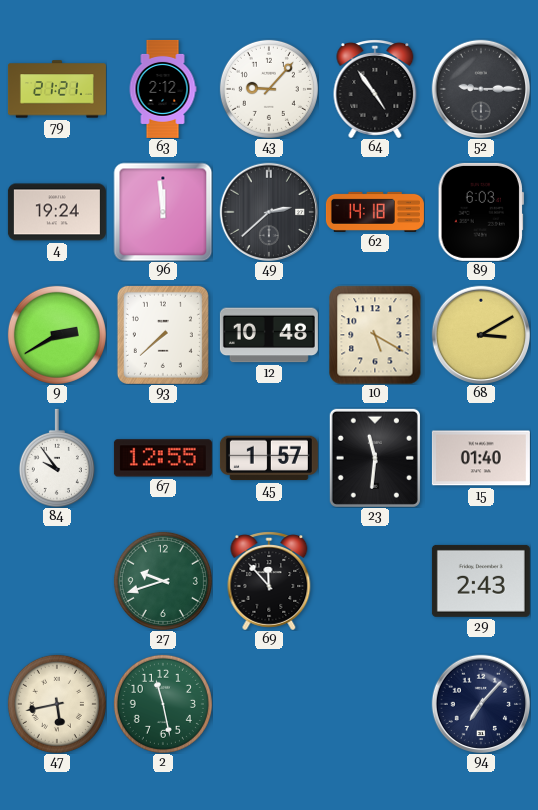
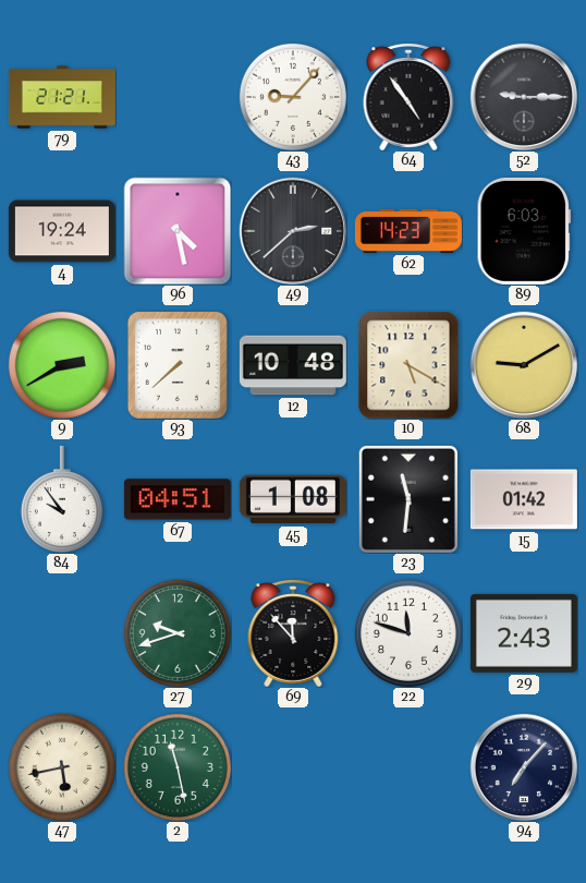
63: 2:12 -> none
96: 11:59 -> 4:28
62: 14:18 -> 14:23
68: 3:10 -> 9:10
67: 12:55 -> 04:51
45: 1:57 -> 1:08
15: 01:40 -> 01:42
22: none -> 11:48
